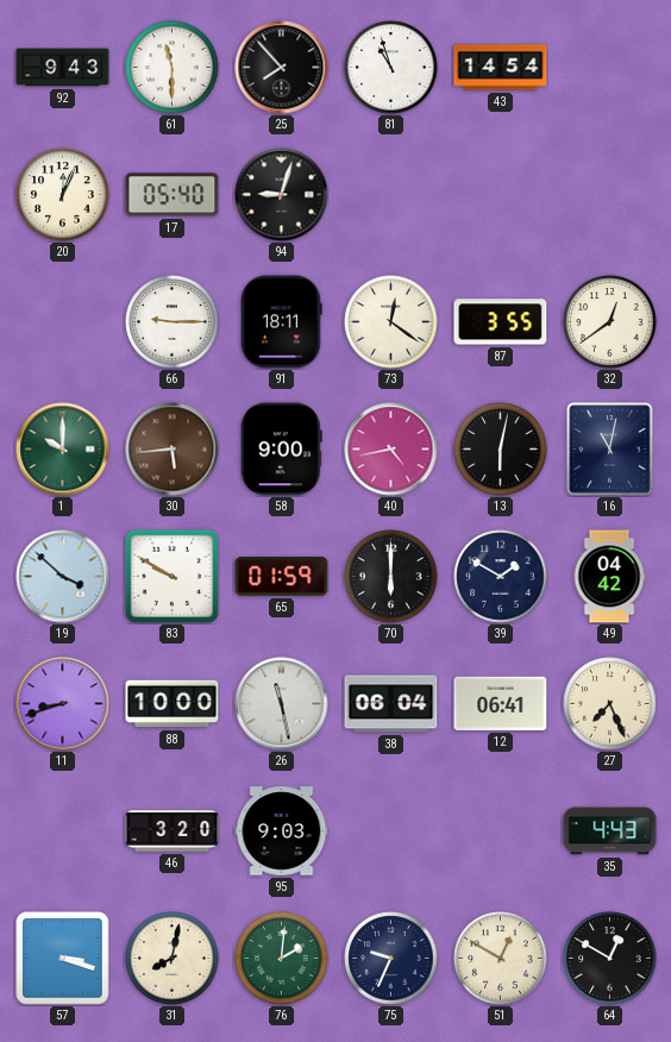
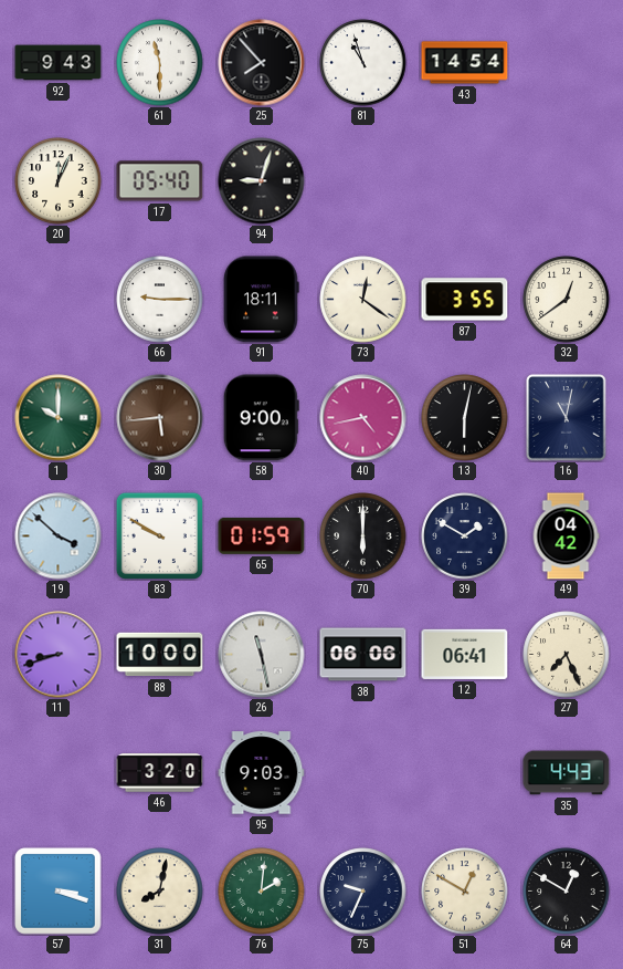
38: 06:04 -> 06:06
